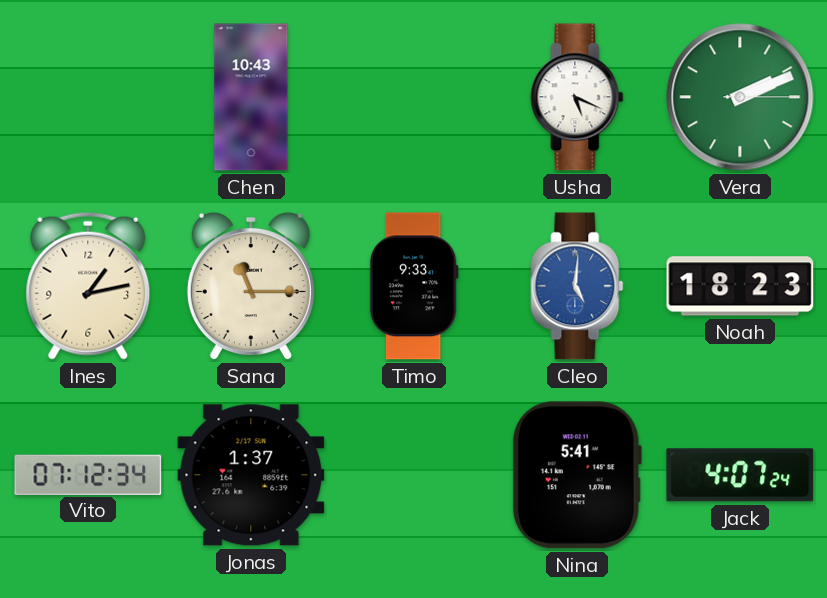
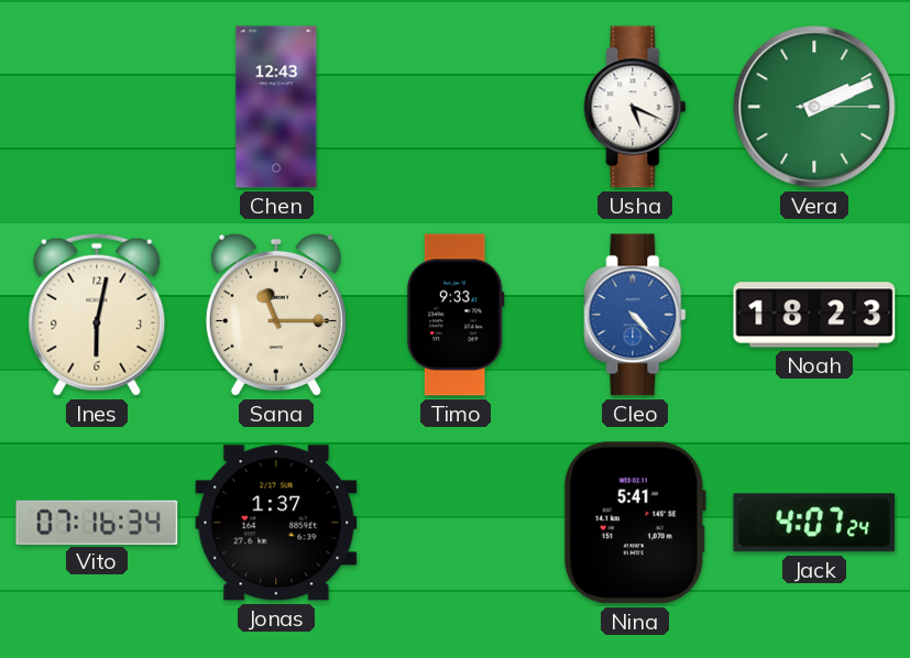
Chen: 10:43 -> 12:43
Ines: 1:13 -> 6:02
Cleo: 5:01 -> 4:23
Vito: 07:12 -> 07:16
